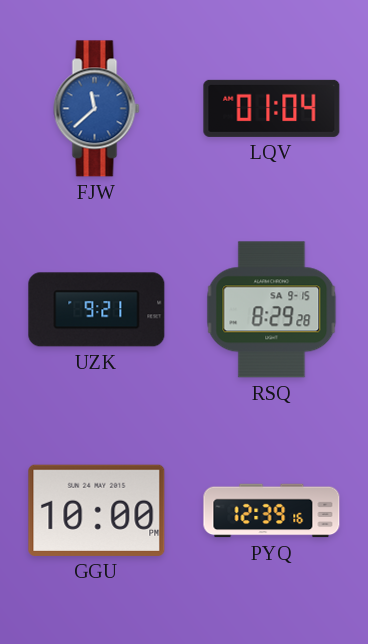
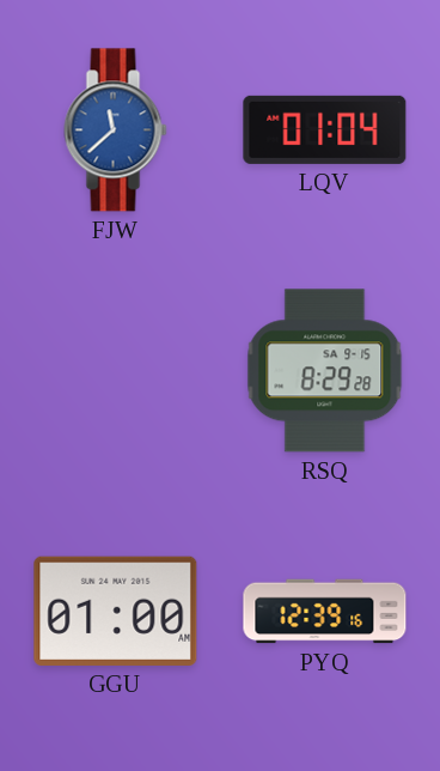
UZK: 9:21 -> none
GGU: 10:00 -> 01:00
